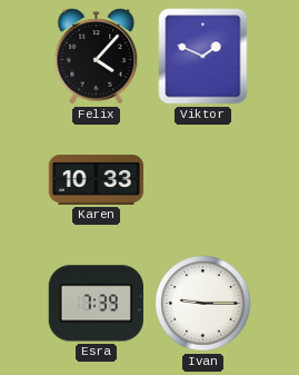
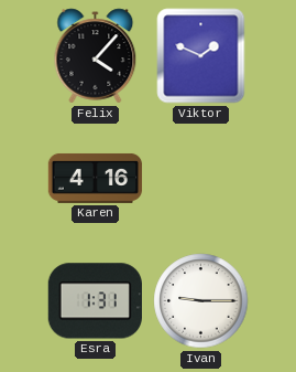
Karen: 10:33 -> 4:16
Esra: 7:39 -> 1:31
